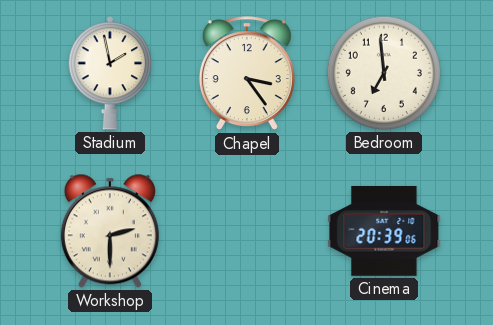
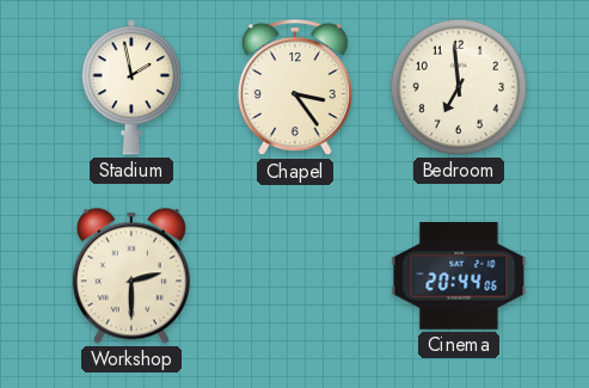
Cinema: 20:39 -> 20:44
